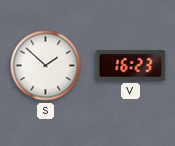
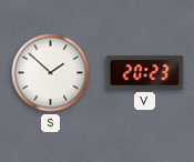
V: 16:23 -> 20:23
